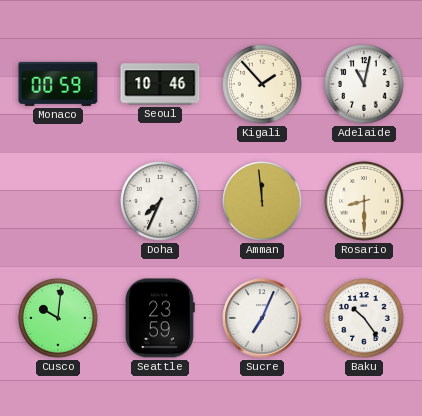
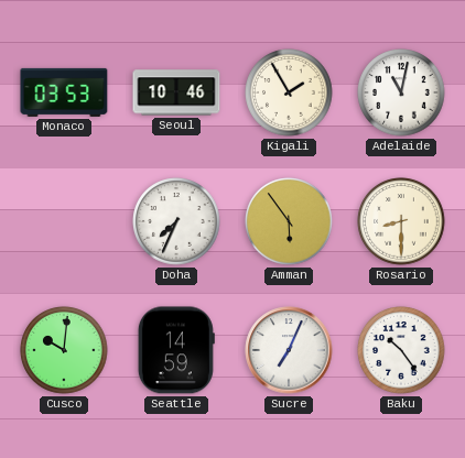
Monaco: 00:59 -> 03:53
Kigali: 1:53 -> 1:55
Amman: 11:59 -> 5:54
Seattle: 23:59 -> 14:59
